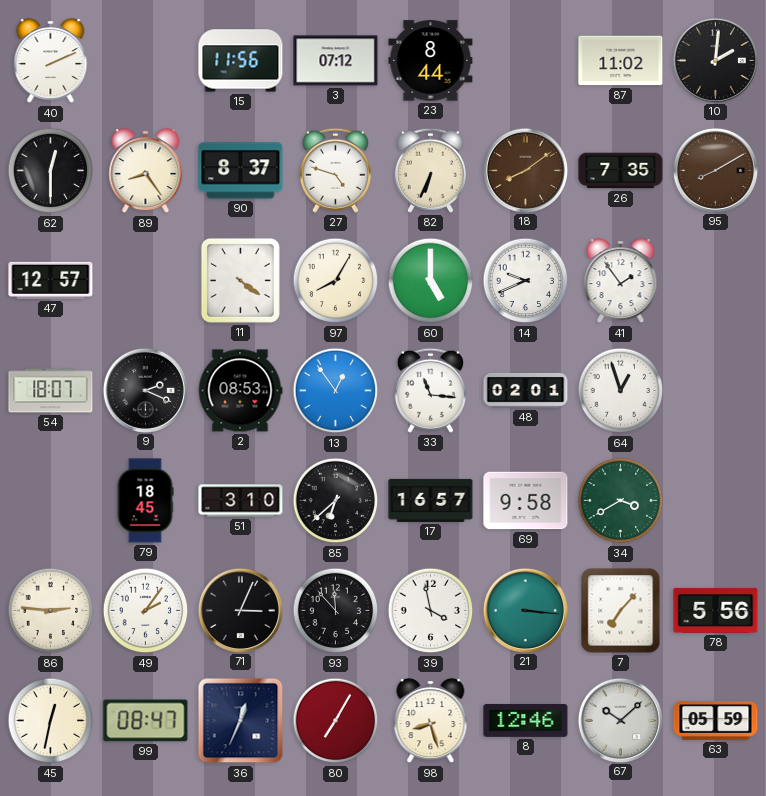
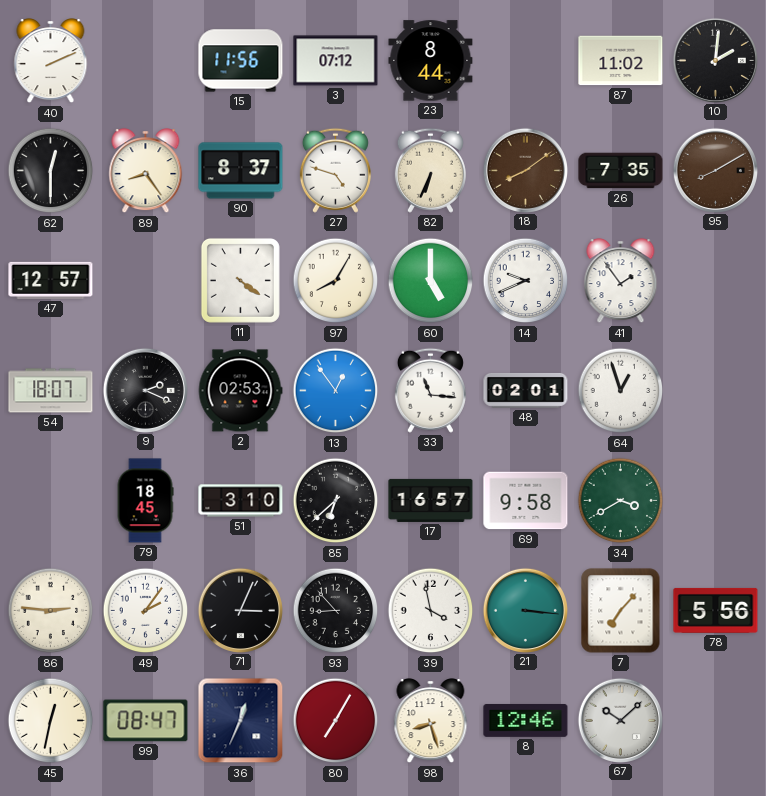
2: 08:53 -> 02:53
93: 11:53 -> 8:53
63: 05:59 -> none
